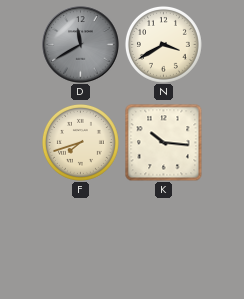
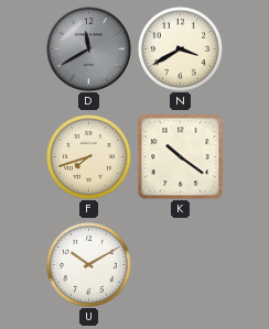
K: 10:16 -> 10:21
U: none -> 10:10
